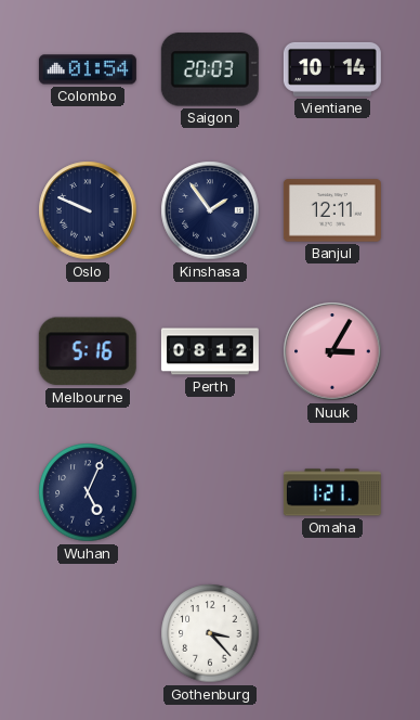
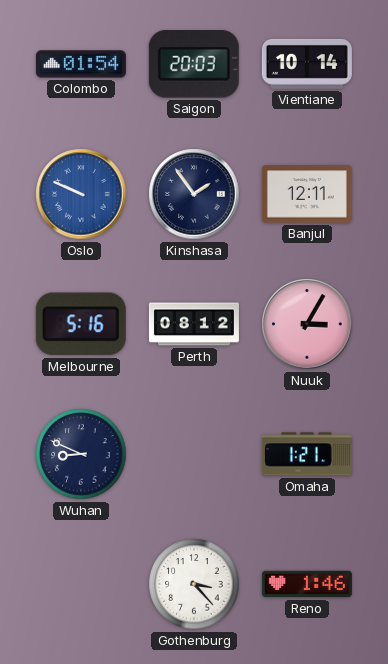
Oslo dial: navy -> blue
Wuhan: 5:04 -> 8:49
Reno: none -> 1:46
